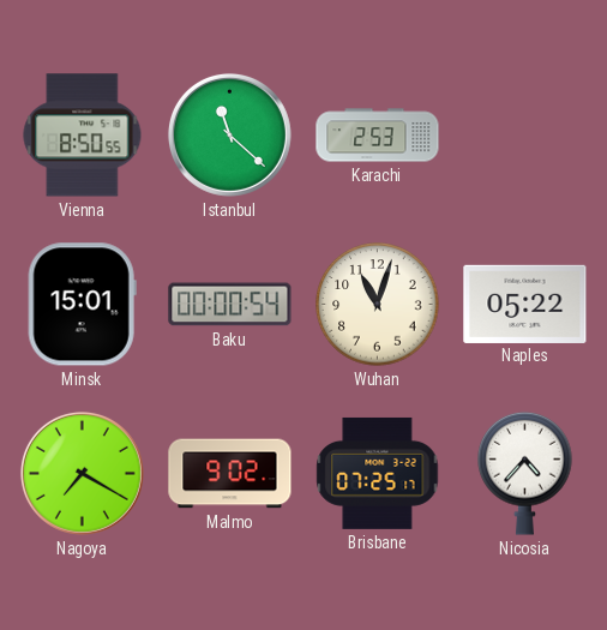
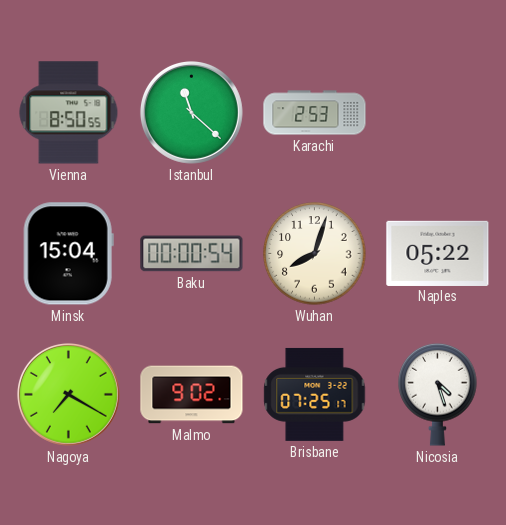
Minsk: 15:01 -> 15:04
Wuhan: 11:03 -> 8:03
Nicosia: 4:37 -> 4:27
